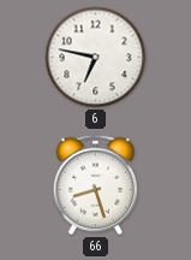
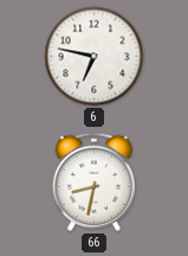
66: 8:27 -> 8:32
